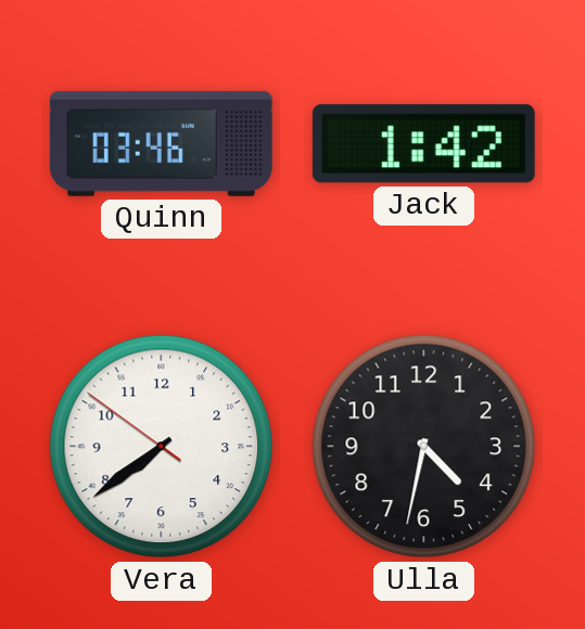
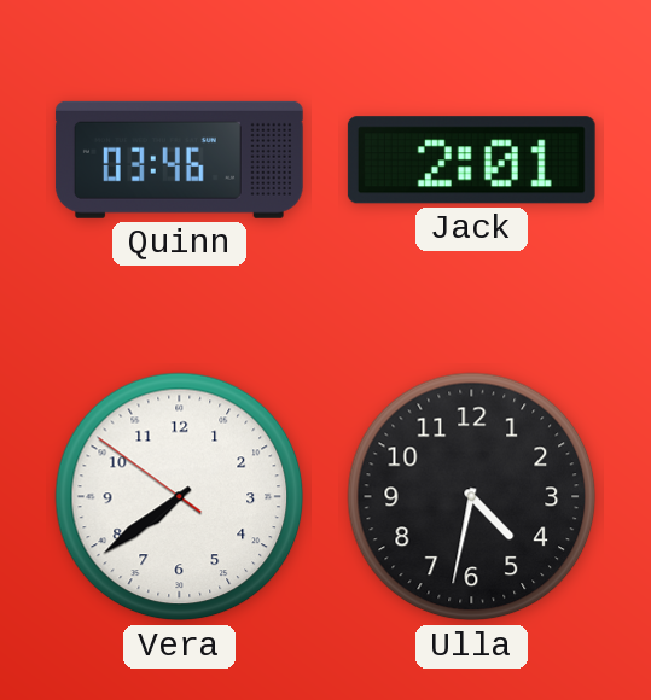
Jack: 1:42 -> 2:01
